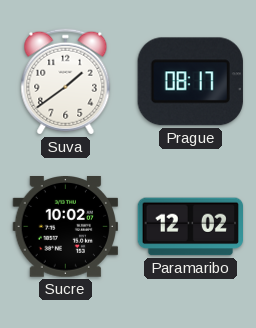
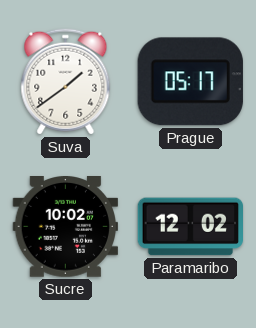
Prague: 08:17 -> 05:17
